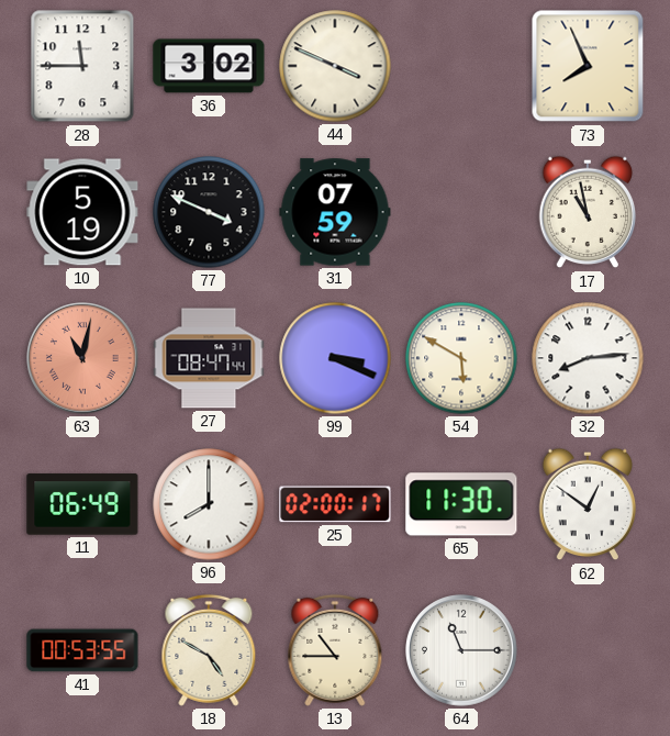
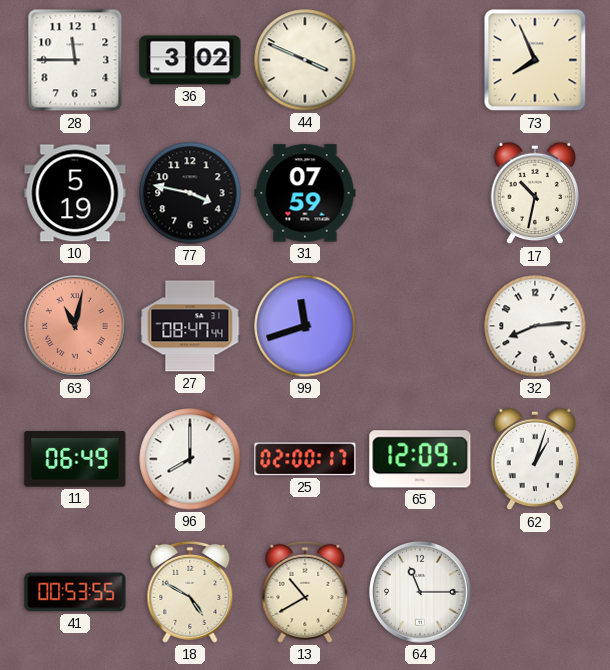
77: 3:49 -> 3:47
17: 10:58 -> 10:32
99: 3:19 -> 11:42
54: 5:50 -> none
65: 11:30 -> 12:09
62: 12:51 -> 1:03
13: 10:45 -> 10:40
